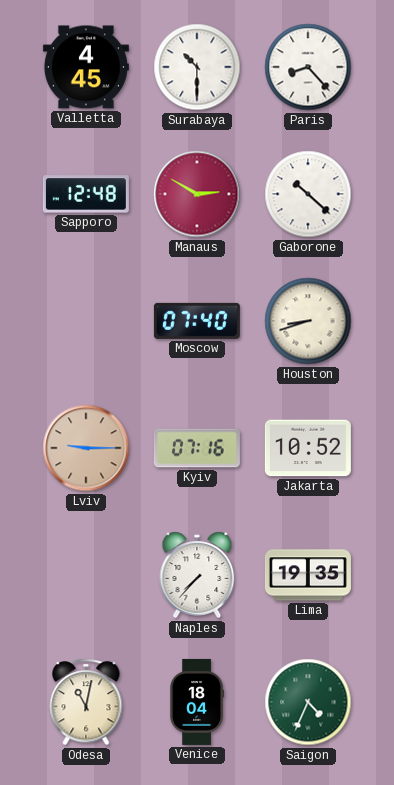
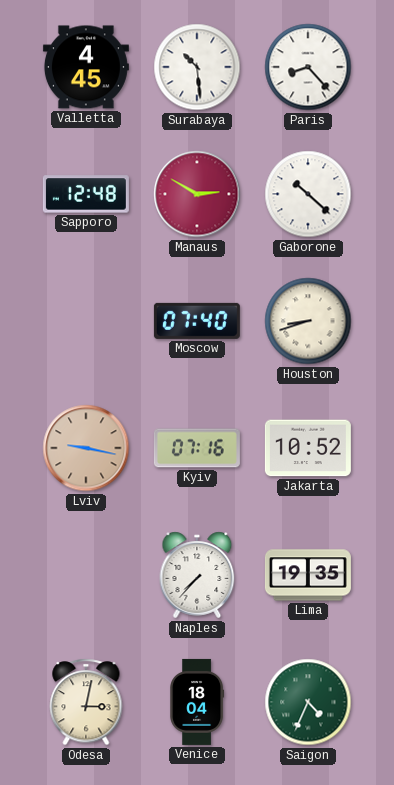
Surabaya: 10:30 -> 10:29
Lviv: 9:15 -> 9:17
Odesa: 11:02 -> 3:02
